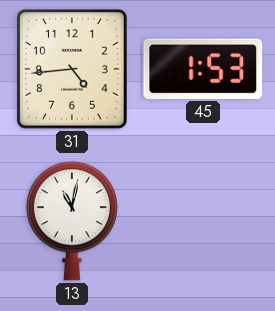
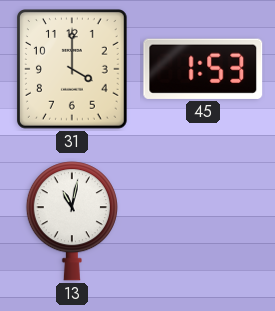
31: 4:44 -> 4:00
